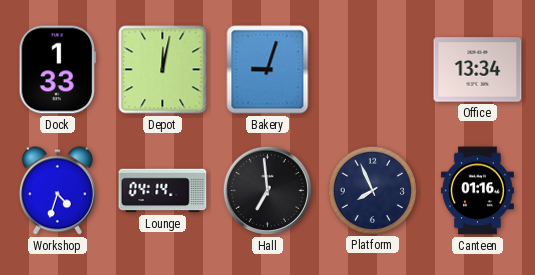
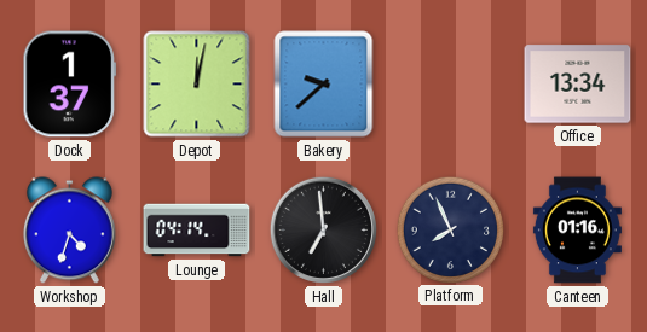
Dock: 1:33 -> 1:37
Bakery: 9:03 -> 9:38
